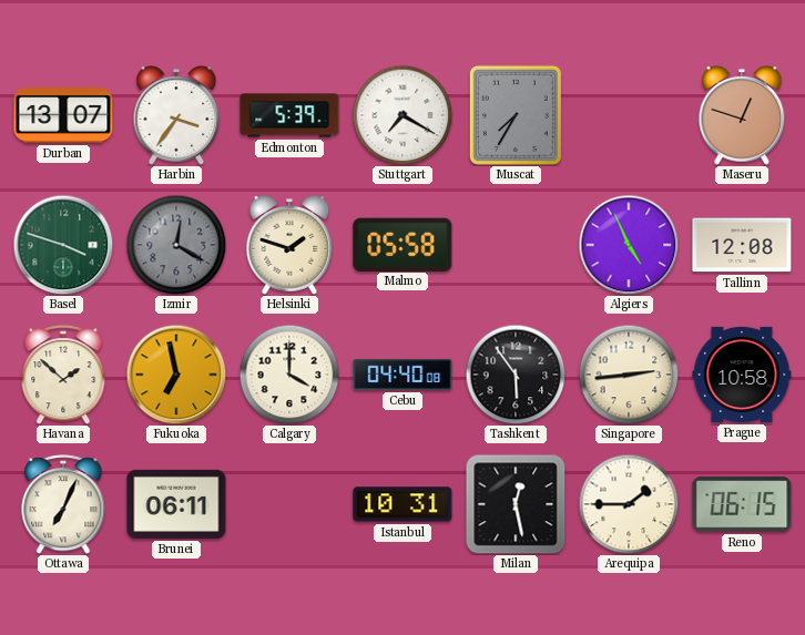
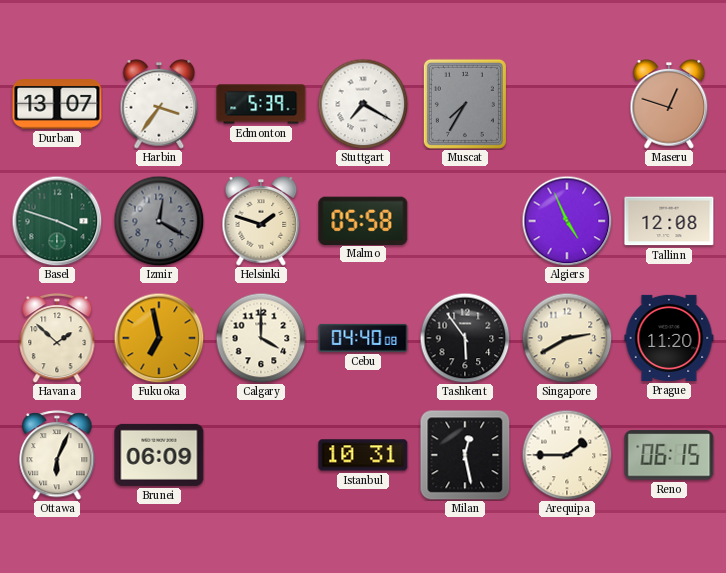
Singapore: 2:44 -> 2:40
Prague: 10:58 -> 11:20
Ottawa: 7:04 -> 6:04
Brunei: 06:11 -> 06:09
